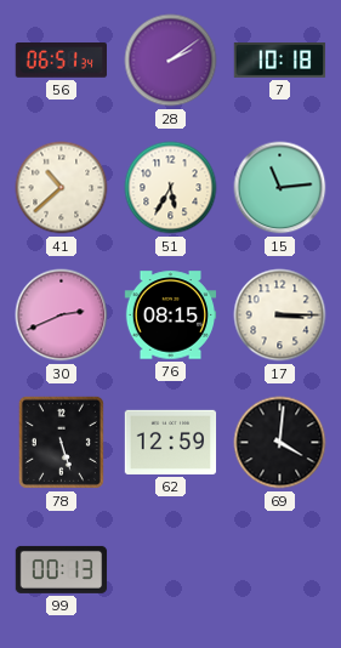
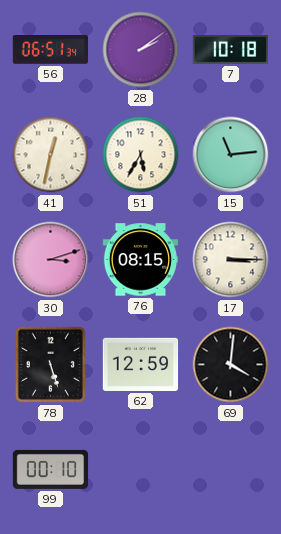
41: 10:38 -> 12:32
30: 2:41 -> 3:12
99: 00:13 -> 00:10
